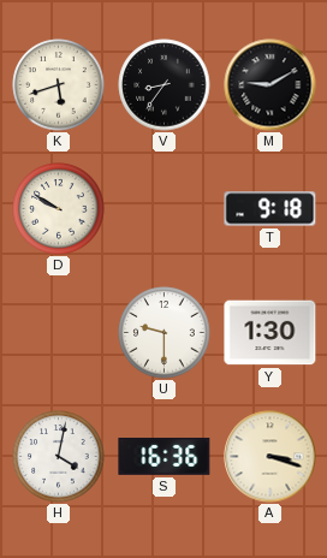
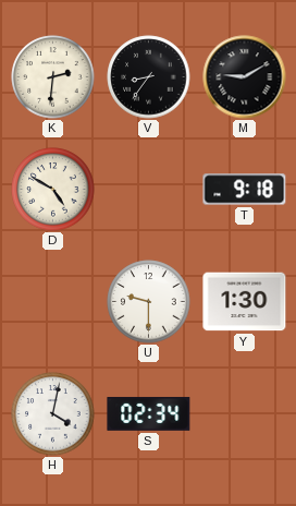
K: 5:42 -> 2:31
D: 9:50 -> 4:50
S: 16:36 -> 02:34
A: 3:18 -> none
